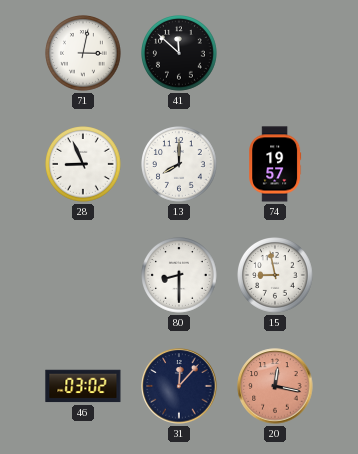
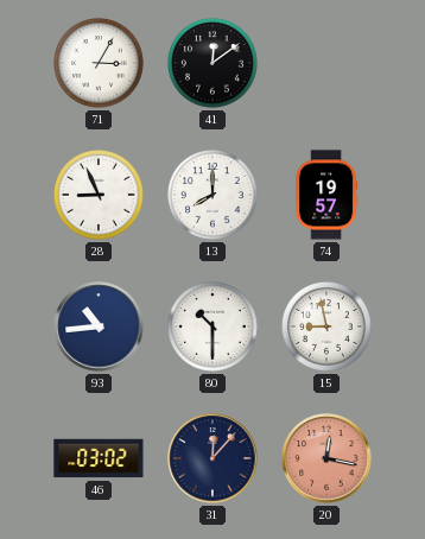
71: 3:02 -> 3:05
41: 11:52 -> 12:09
93: none -> 10:44
80: 8:30 -> 10:30
